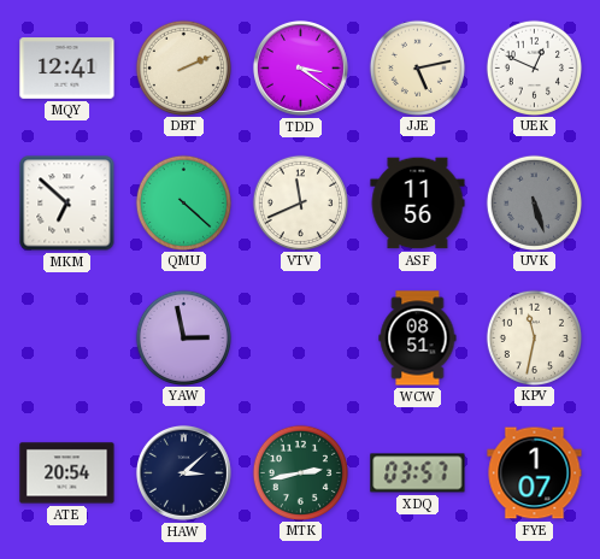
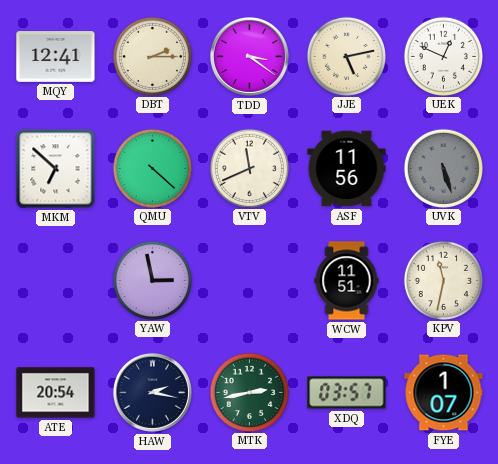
DBT: 2:11 -> 2:15
WCW: 08:51 -> 11:51
HAW: 3:08 -> 2:17
